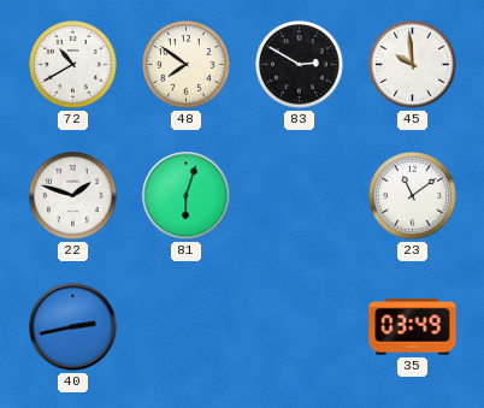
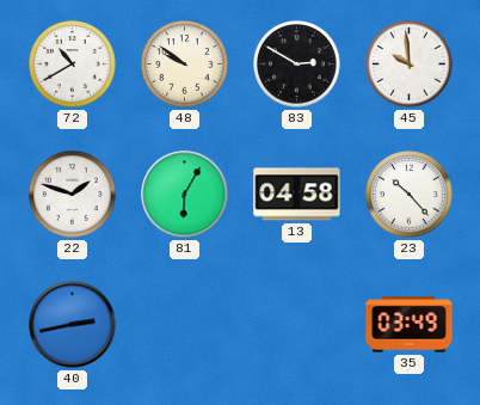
48: 7:51 -> 9:51
81: 6:03 -> 6:05
13: none -> 04:58
23: 11:09 -> 10:23
